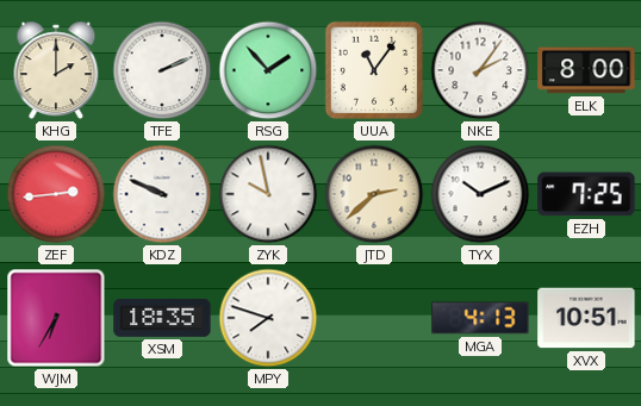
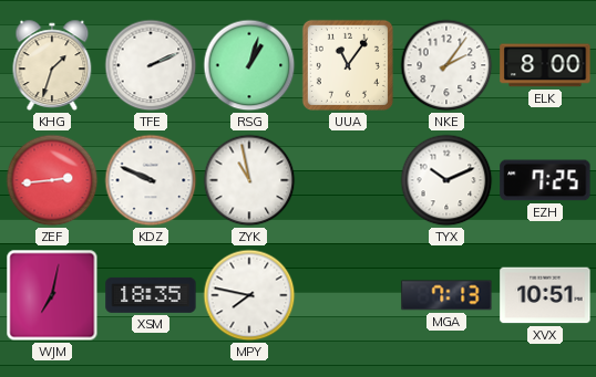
KHG: 2:00 -> 1:33
RSG: 1:53 -> 1:03
ZYK: 9:58 -> 10:58
JTD: 2:38 -> none
WJM: 6:35 -> 7:02
MPY: 7:48 -> 7:47
MGA: 4:13 -> 7:13
